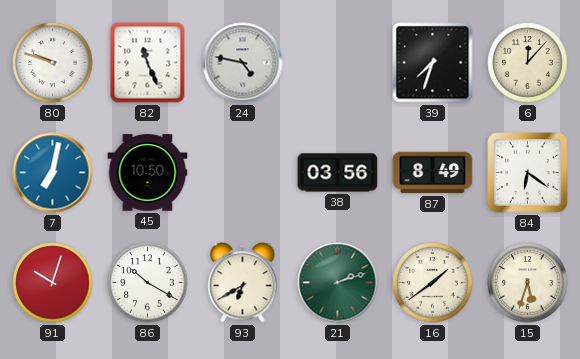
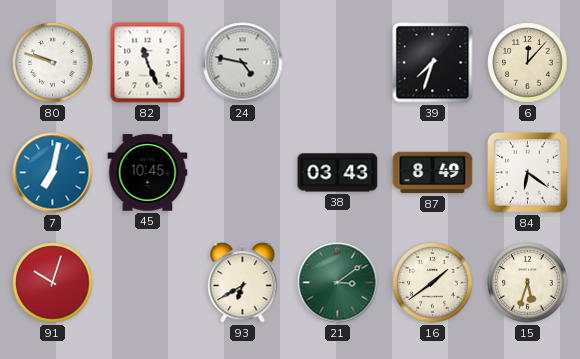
45: 10:50 -> 10:45
38: 03:56 -> 03:43
86: 10:20 -> none
21: 2:12 -> 3:09
